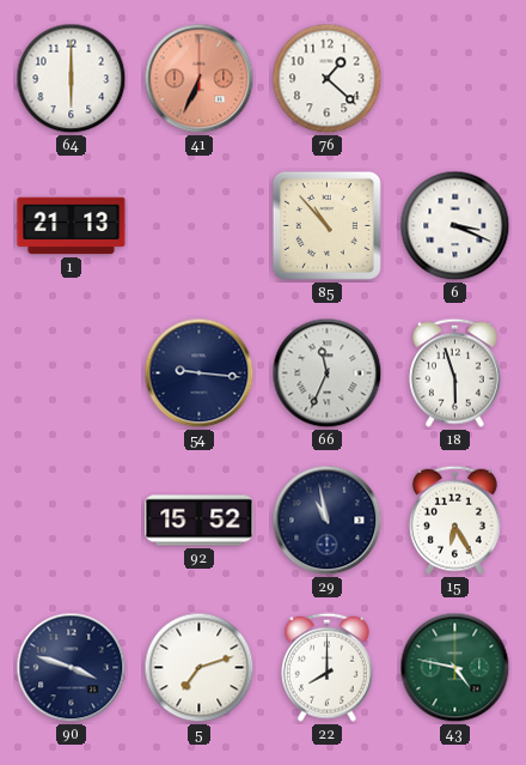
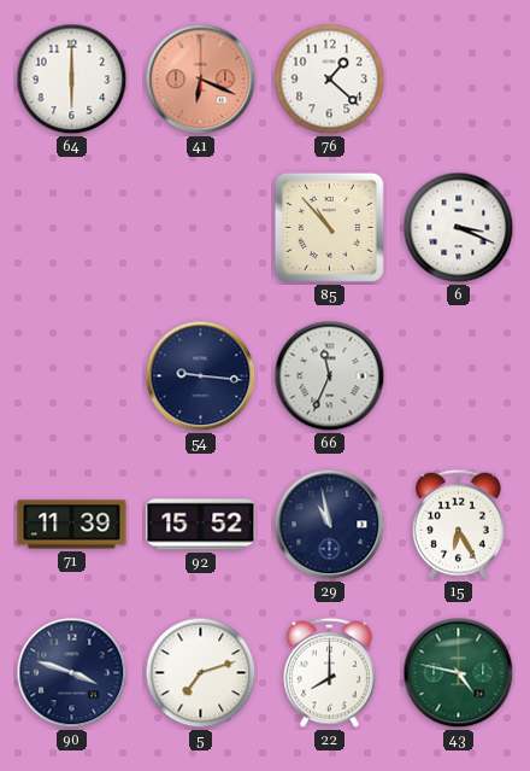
41: 6:34 -> 6:19
1: 21:13 -> none
18: 5:57 -> none
71: none -> 11:39
